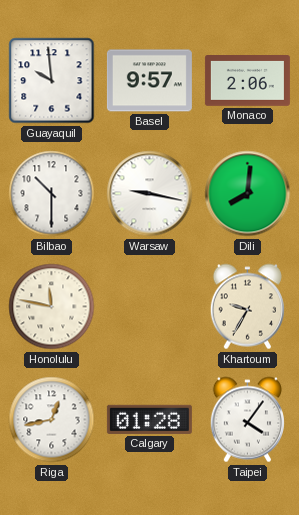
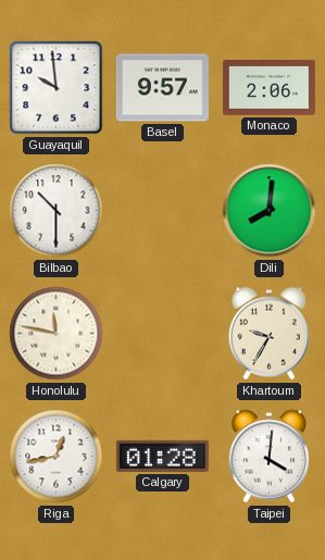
Warsaw: 9:17 -> none
Taipei: 4:06 -> 4:01
